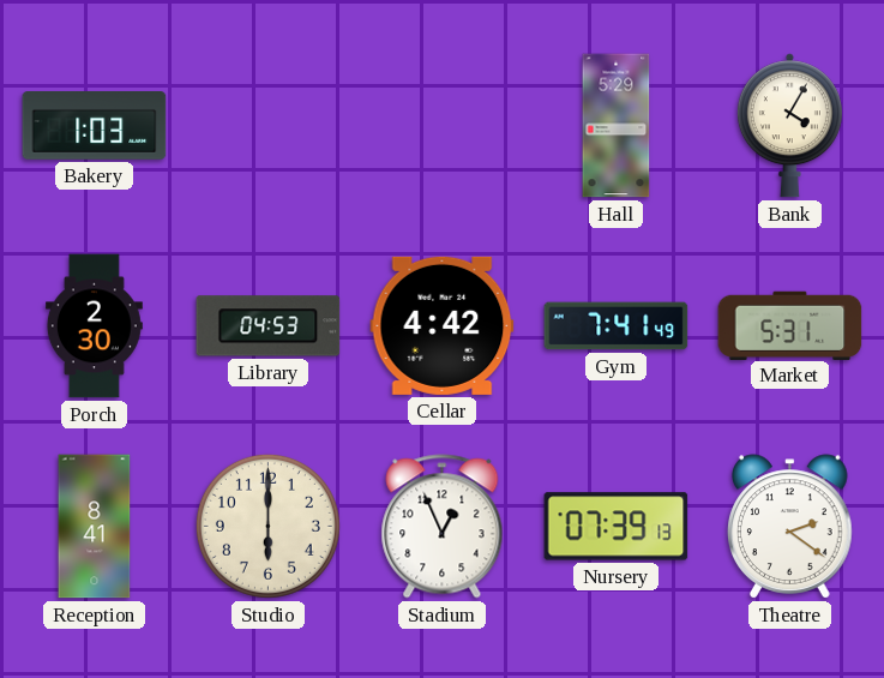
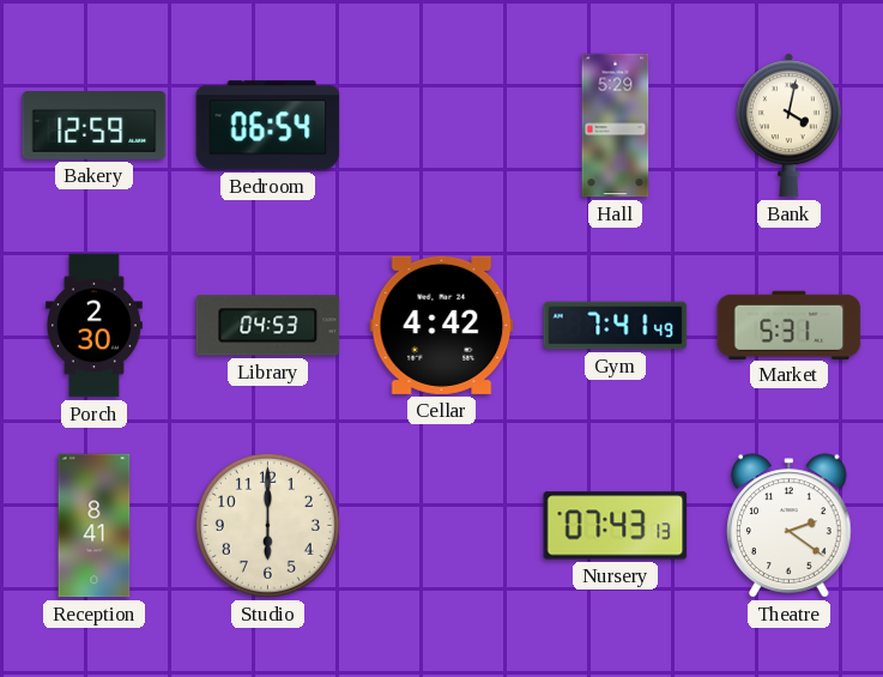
Bakery: 1:03 -> 12:59
Bedroom: none -> 06:54
Bank: 4:05 -> 4:02
Stadium: 12:56 -> none
Nursery: 07:39 -> 07:43
